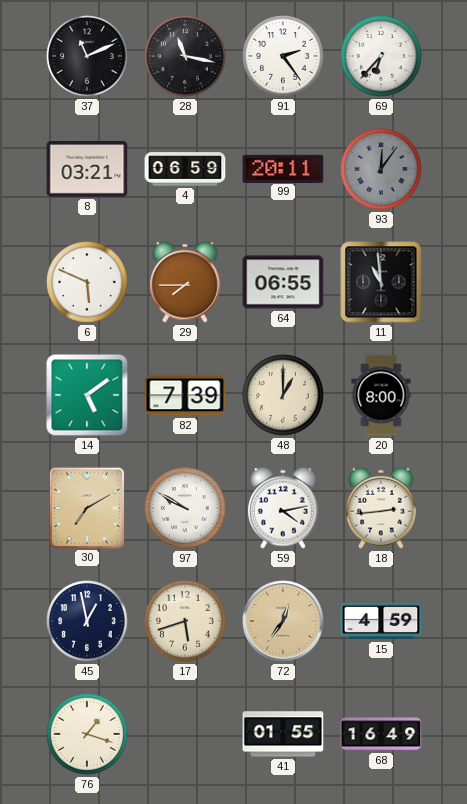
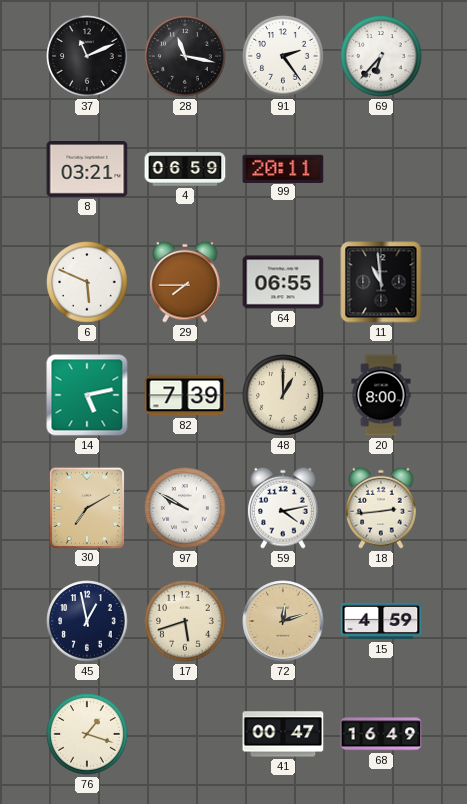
93: 12:06 -> none
14: 5:09 -> 5:13
72: 12:36 -> 12:12
41: 01:55 -> 00:47
